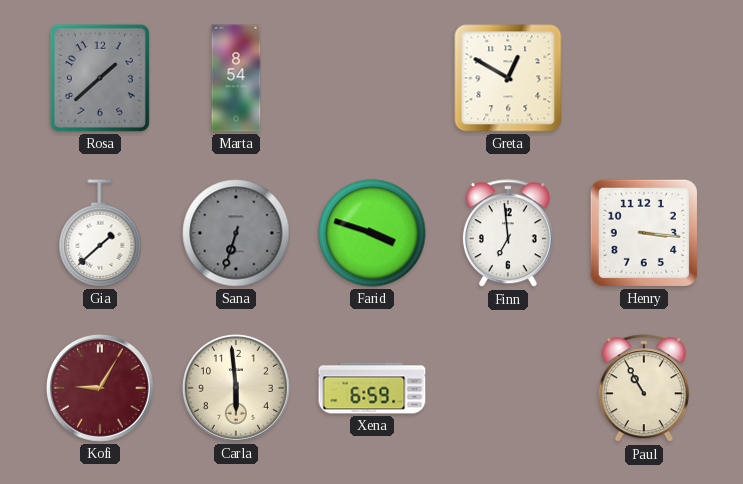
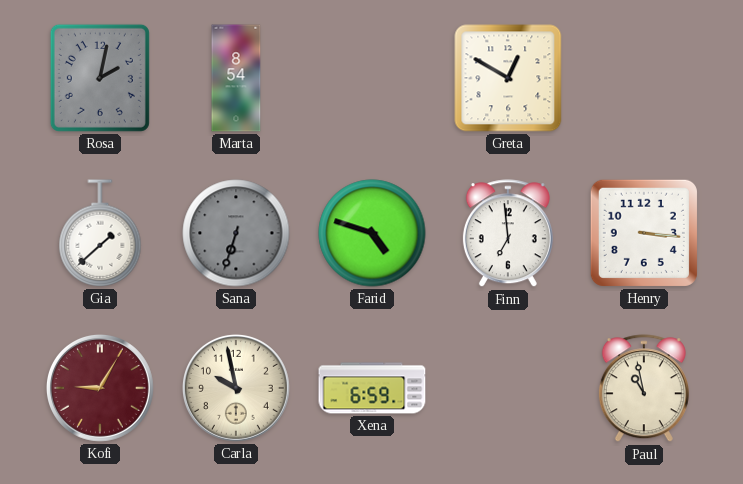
Rosa: 1:38 -> 2:02
Farid: 3:48 -> 4:48
Carla: 5:59 -> 9:58
Paul: 10:55 -> 10:58
